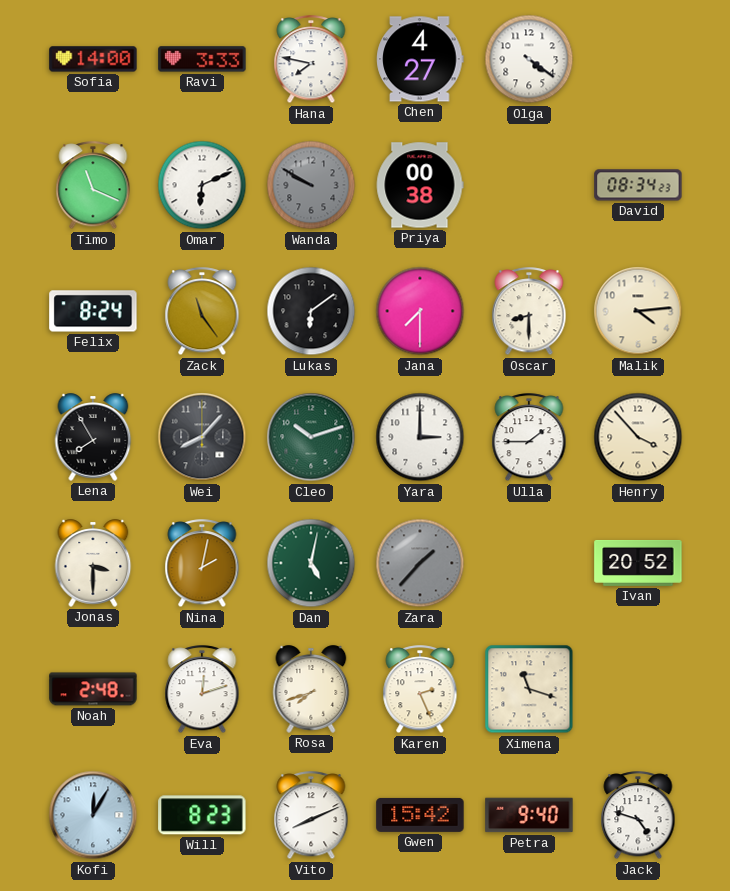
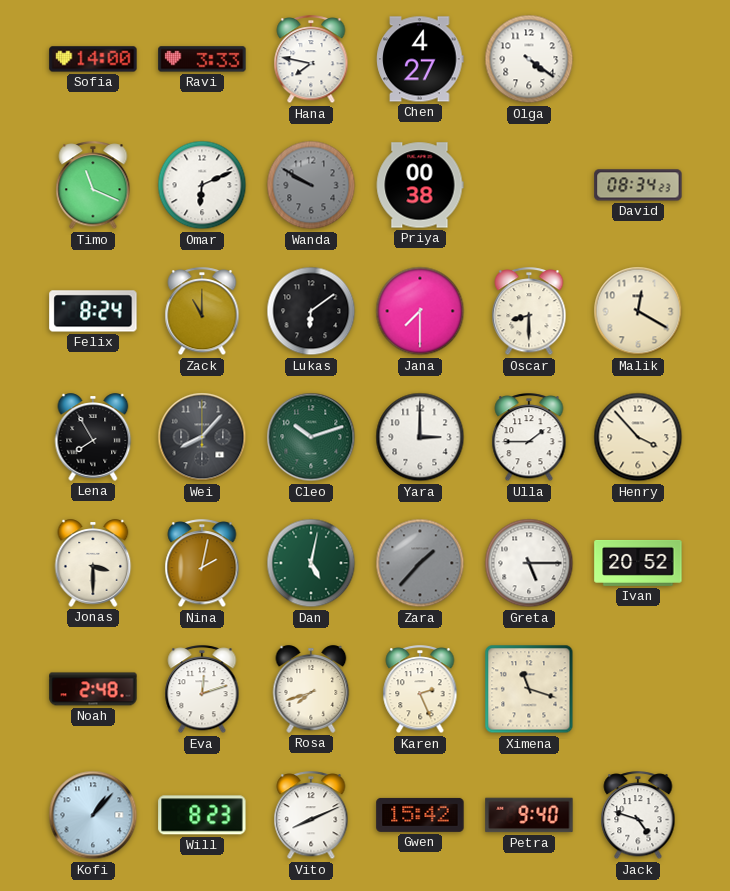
Zack: 11:24 -> 11:00
Malik: 4:14 -> 12:20
Greta: none -> 5:15
Kofi: 12:05 -> 1:07
